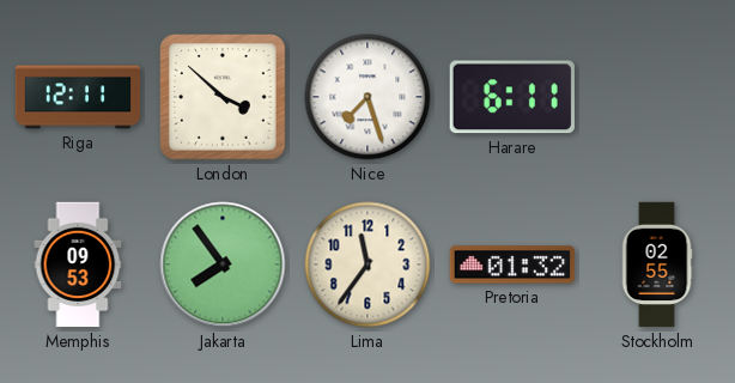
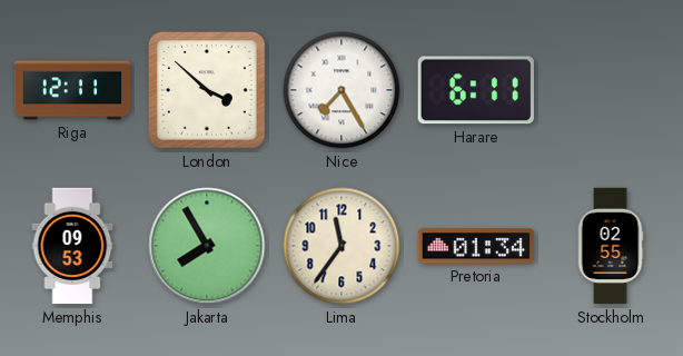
Nice: 7:27 -> 7:25
Jakarta: 7:54 -> 7:55
Pretoria: 01:32 -> 01:34
